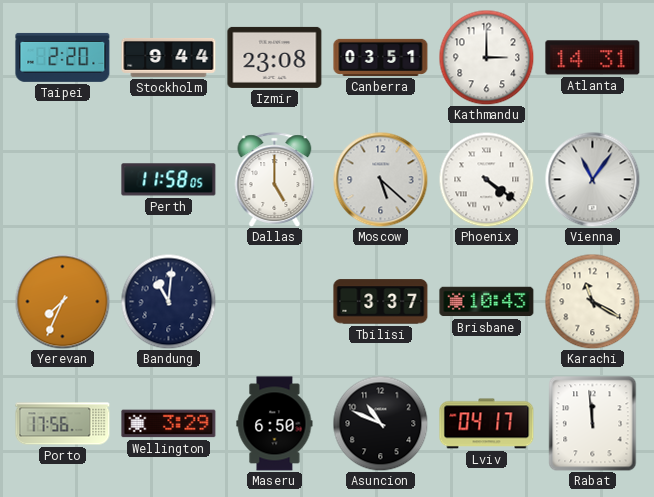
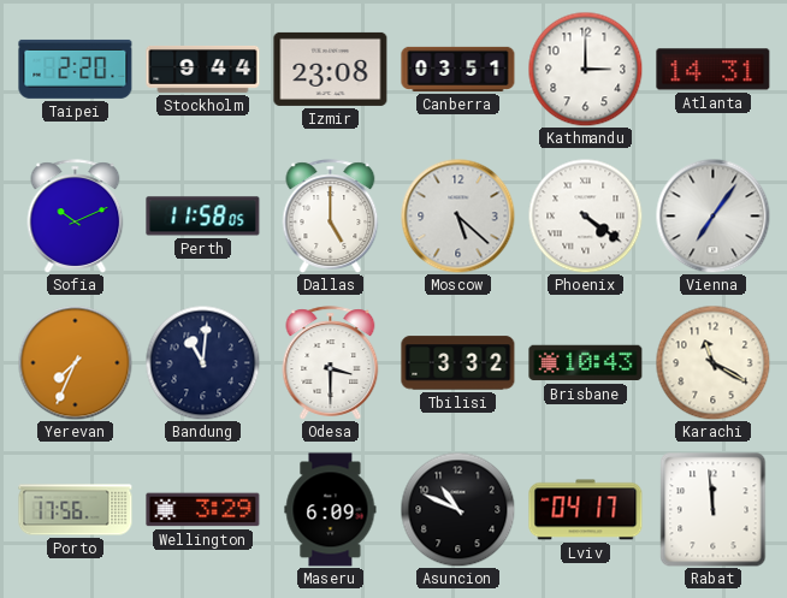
Sofia: none -> 10:11
Vienna: 11:06 -> 7:06
Odesa: none -> 3:30
Tbilisi: 3:37 -> 3:32
Maseru: 6:50 -> 6:09
